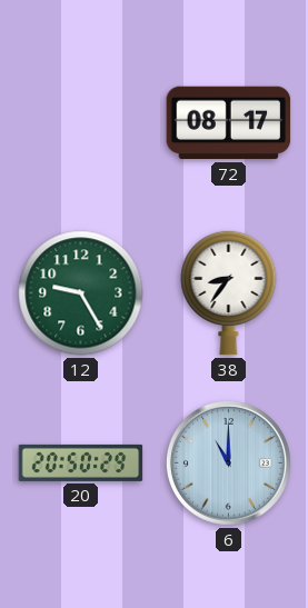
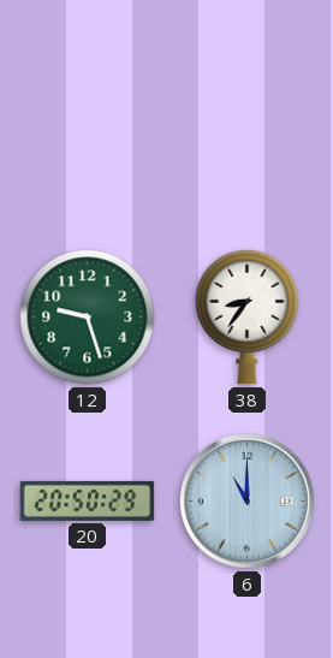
72: 08:17 -> none
12: 9:25 -> 9:27
